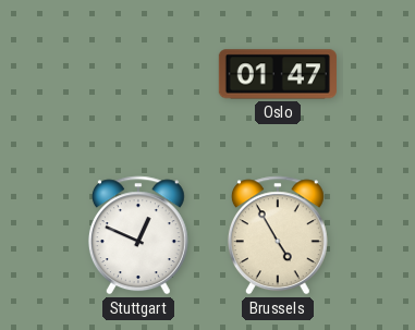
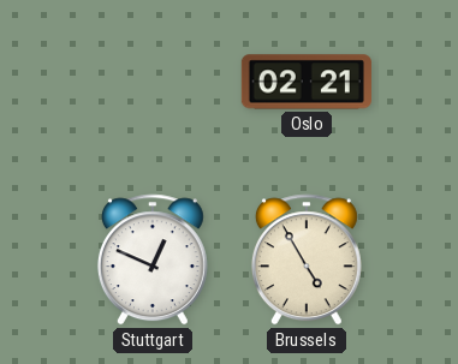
Oslo: 01:47 -> 02:21
